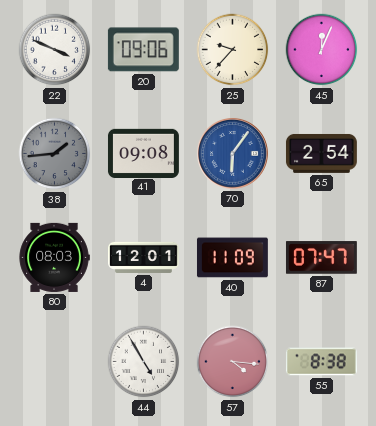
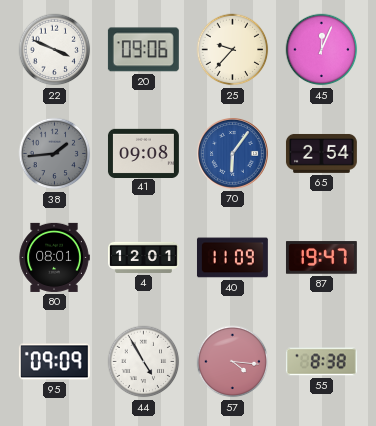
80: 08:03 -> 08:01
87: 07:47 -> 19:47
95: none -> 09:09
